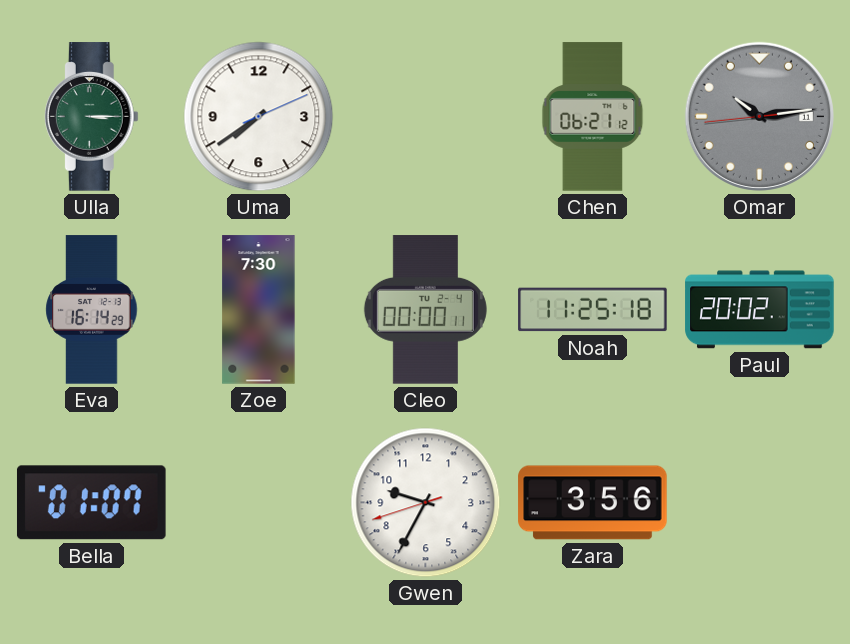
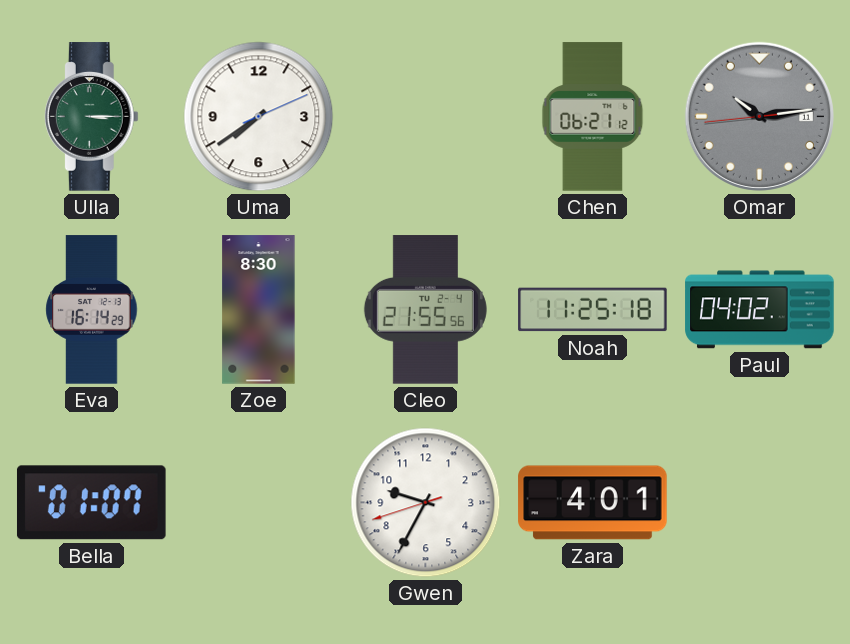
Zoe: 7:30 -> 8:30
Cleo: 00:00 -> 21:55
Paul: 20:02 -> 04:02
Zara: 3:56 -> 4:01
